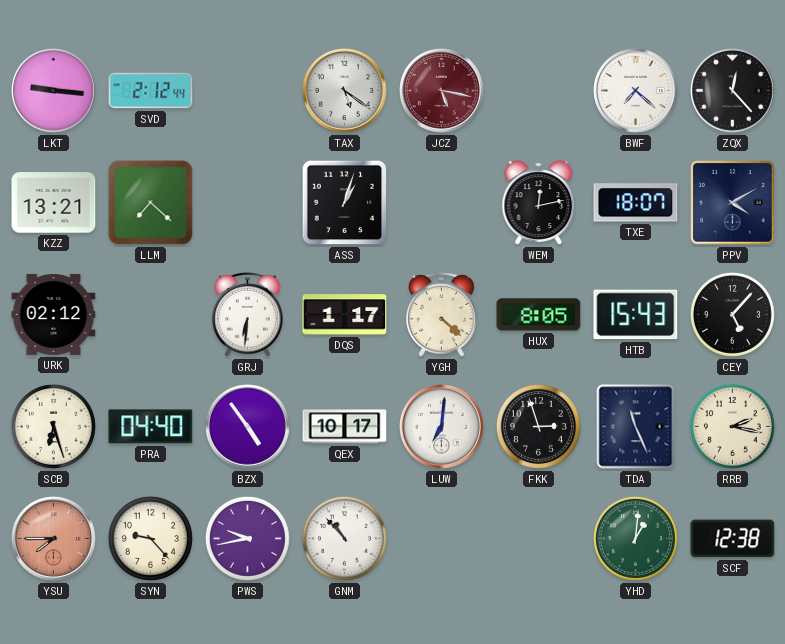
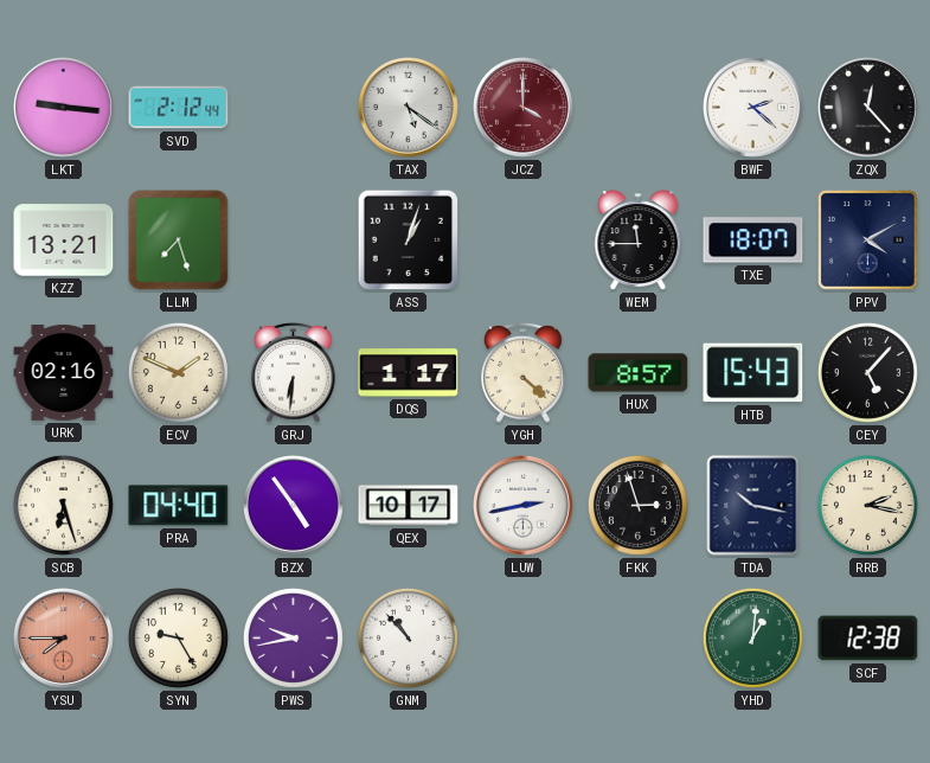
JCZ: 5:17 -> 4:00
BWF: 7:22 -> 2:22
LLM: 7:22 -> 7:27
WEM: 12:13 -> 11:45
URK: 02:12 -> 02:16
ECV: none -> 1:49
HUX: 8:05 -> 8:57
LUW: 7:01 -> 2:43
TDA: 11:26 -> 10:17
SYN: 9:23 -> 9:25
